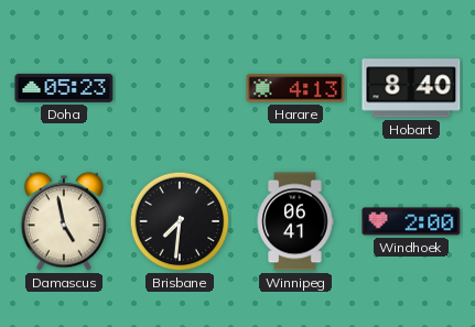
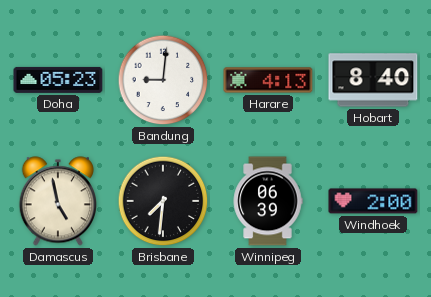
Bandung: none -> 9:01
Winnipeg: 06:41 -> 06:39
